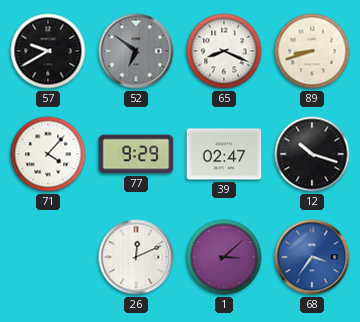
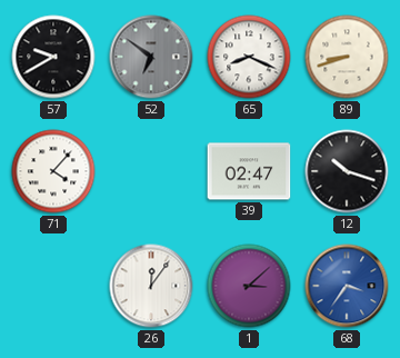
77: 9:29 -> none
26: 12:11 -> 12:06
